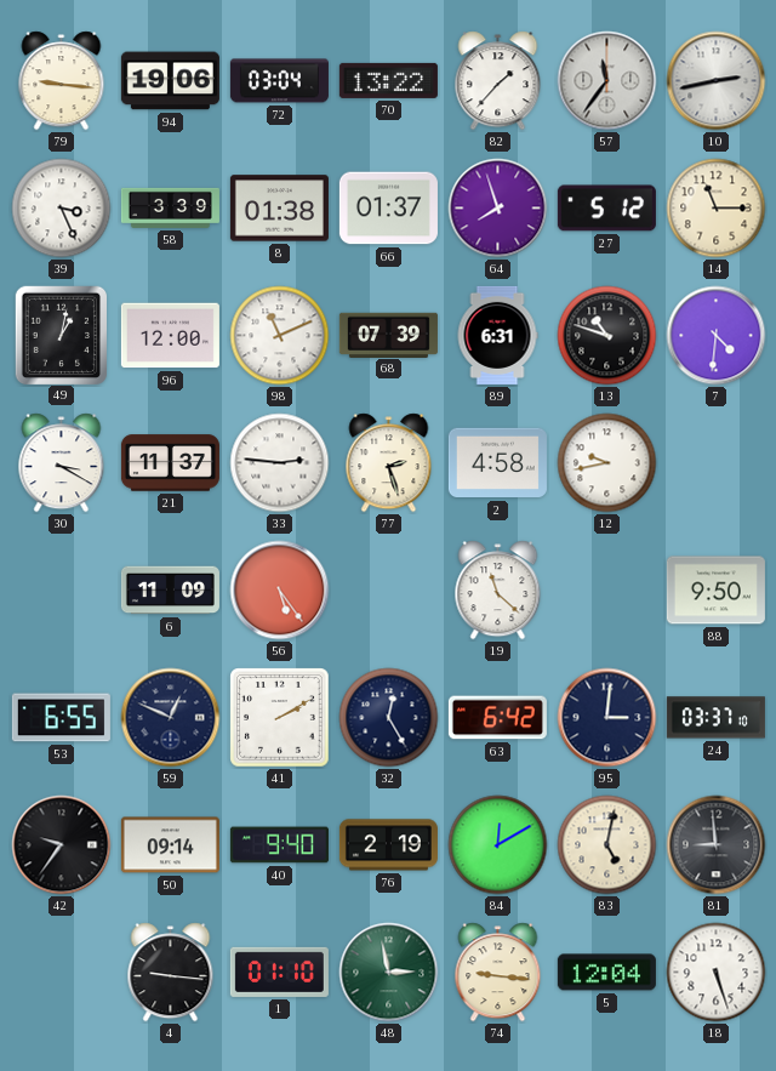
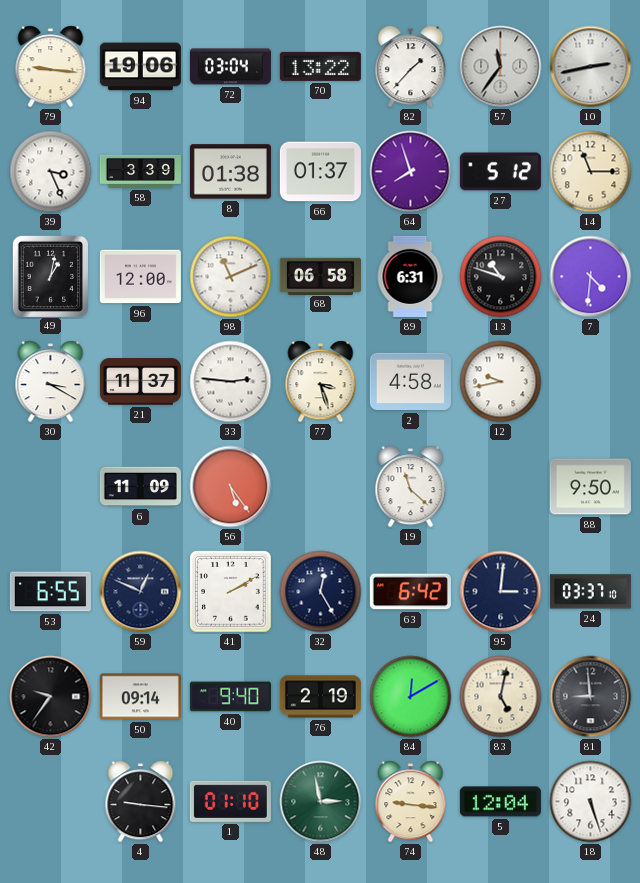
68: 07:39 -> 06:58
77: 2:27 -> 3:27
